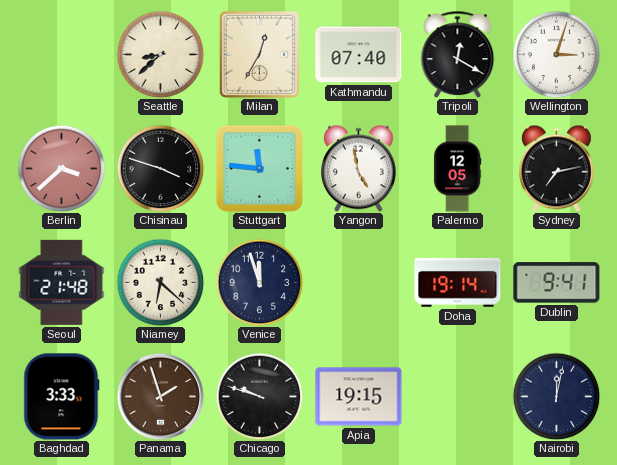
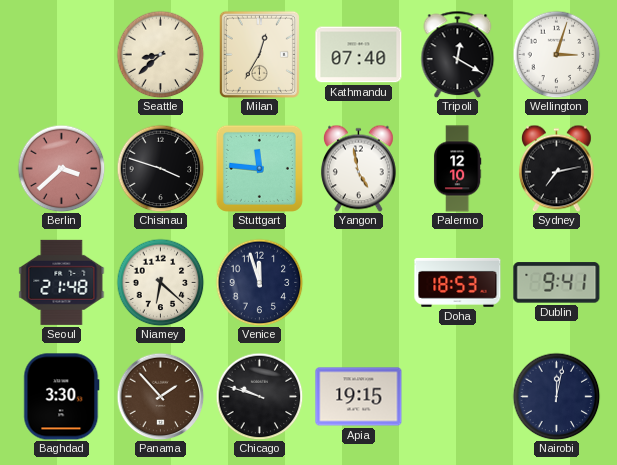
Palermo: 12:05 -> 12:10
Doha: 19:14 -> 18:53
Baghdad: 3:33 -> 3:30
Panama: 1:57 -> 1:53
